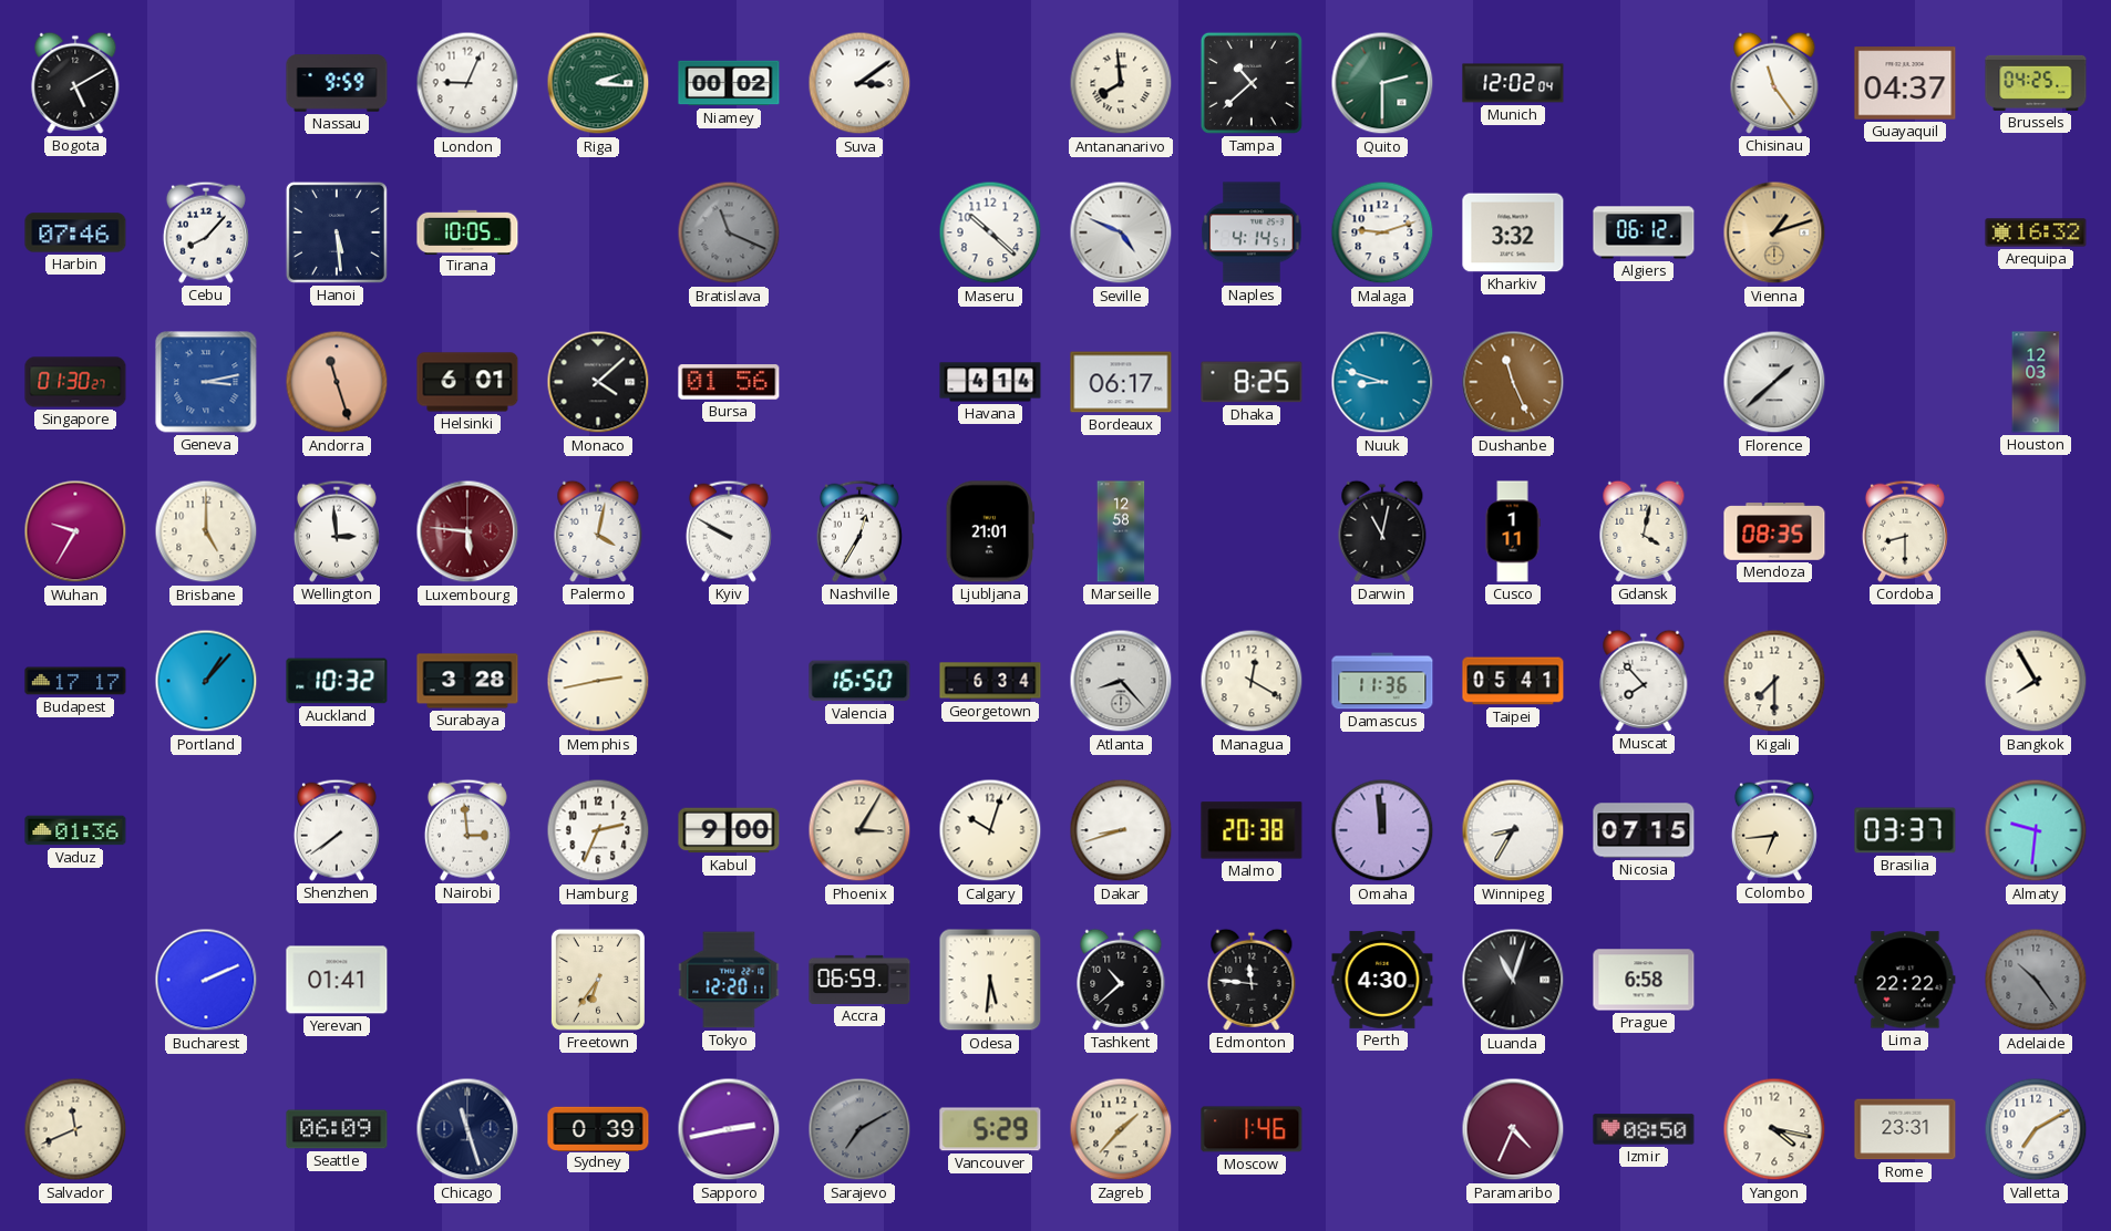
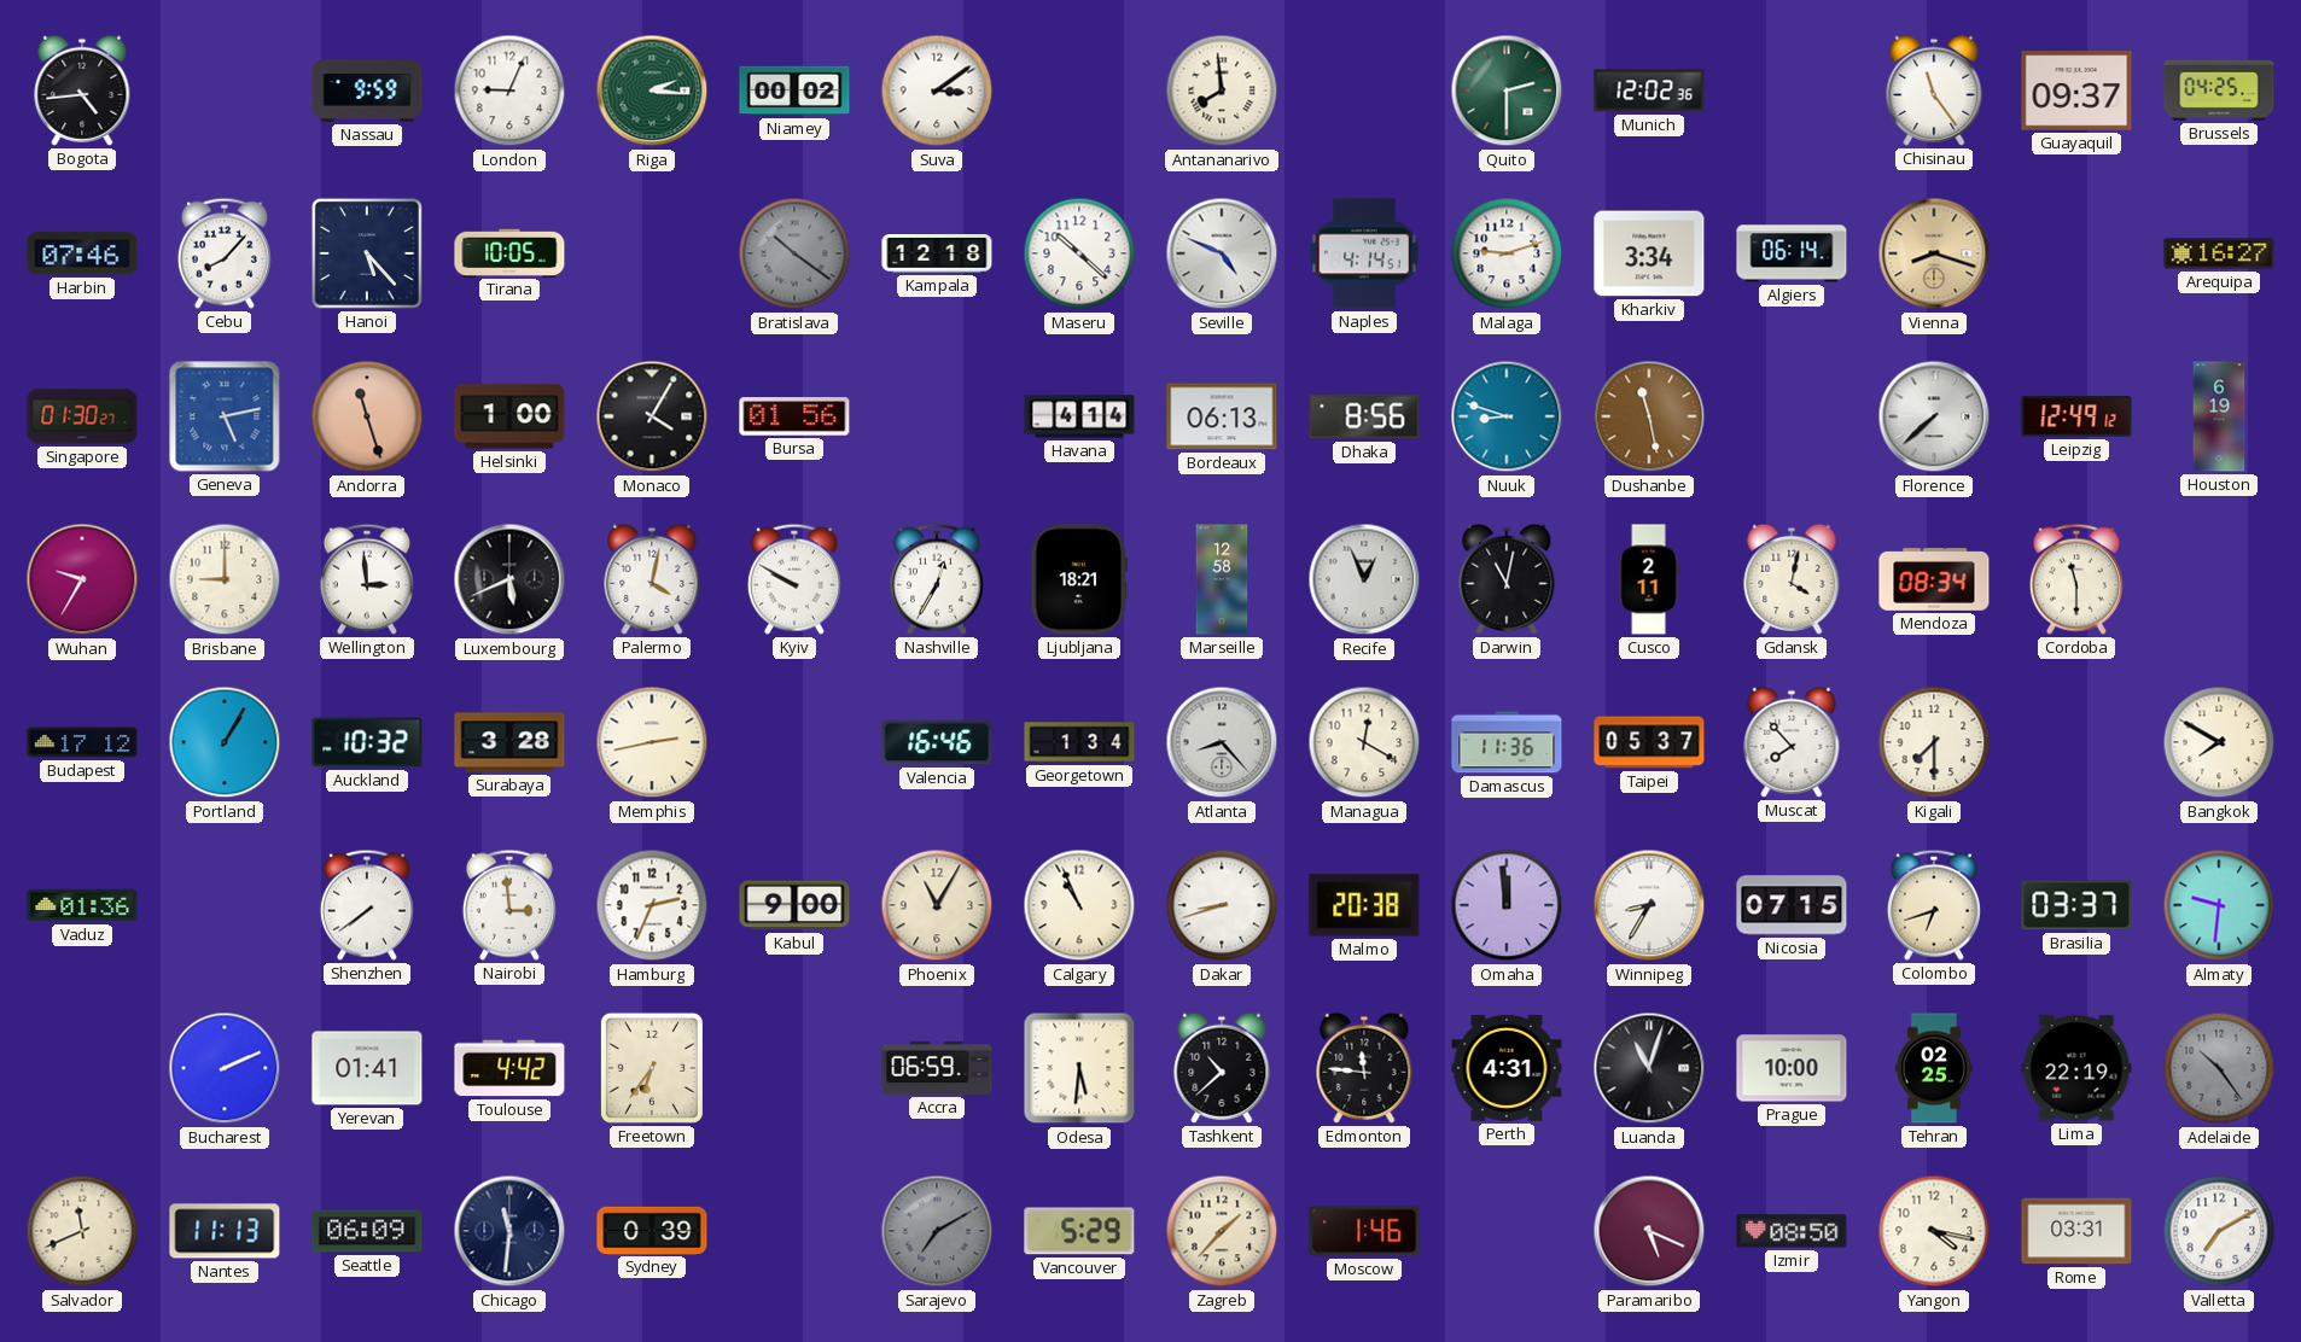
Bogota: 5:10 -> 4:44
Tampa: 10:38 -> none
Munich: 12:02:04 -> 12:02:36
Guayaquil: 04:37 -> 09:37
Hanoi: 5:29 -> 5:23
Bratislava: 11:19 -> 10:21
Kampala: none -> 12:18
Kharkiv: 3:32 -> 3:34
Algiers: 06:12 -> 06:14
Vienna: 1:12 -> 8:18
Arequipa: 16:32 -> 16:27
Geneva: 3:13 -> 5:13
Helsinki: 6:01 -> 1:00
Monaco: 4:08 -> 4:05
Bordeaux: 06:17 -> 06:13
Dhaka: 8:25 -> 8:56
Dushanbe: 11:26 -> 11:28
Florence: 1:38 -> 7:38
Leipzig: none -> 12:49
Houston: 12:03 -> 6:19
Brisbane: 5:00 -> 9:00
Luxembourg: 5:46 -> 5:41
Luxembourg dial: burgundy -> black
Ljubljana: 21:01 -> 18:21
Recife: none -> 12:56
Cusco: 1:11 -> 2:11
Mendoza: 08:35 -> 08:34
Cordoba: 8:30 -> 11:30
Budapest: 17:17 -> 17:12
Portland: 1:07 -> 1:05
Valencia: 16:50 -> 16:46
Georgetown: 6:34 -> 1:34
Taipei: 05:41 -> 05:37
Bangkok: 7:55 -> 7:50
Phoenix: 3:05 -> 11:05
Calgary: 10:03 -> 10:56
Colombo: 6:44 -> 6:42
Toulouse: none -> 4:42
Tokyo: 12:20 -> none
Perth: 4:30 -> 4:31
Prague: 6:58 -> 10:00
Tehran: none -> 02:25
Lima: 22:22 -> 22:19
Nantes: none -> 11:13
Chicago: 11:27 -> 11:31
Sapporo: 2:43 -> none
Paramaribo: 4:34 -> 5:19
Rome: 23:31 -> 03:31
